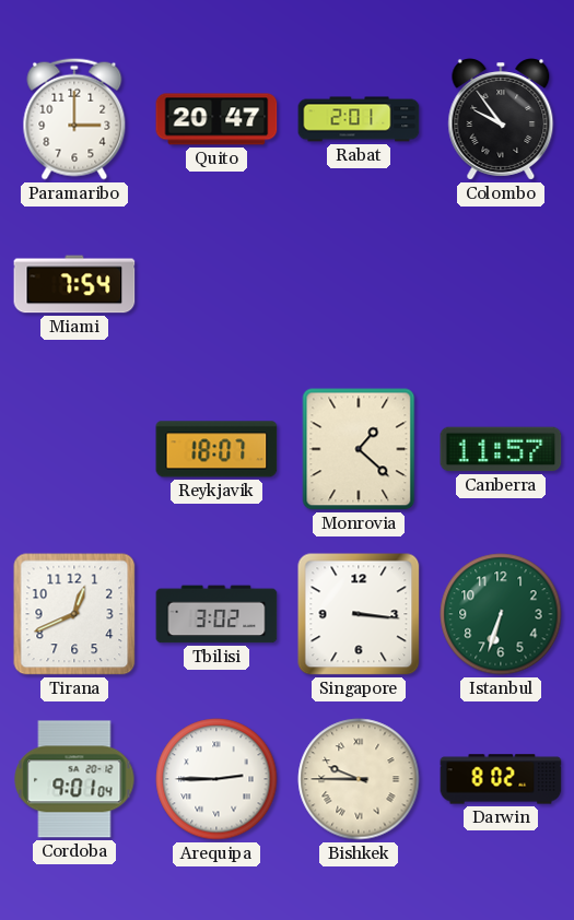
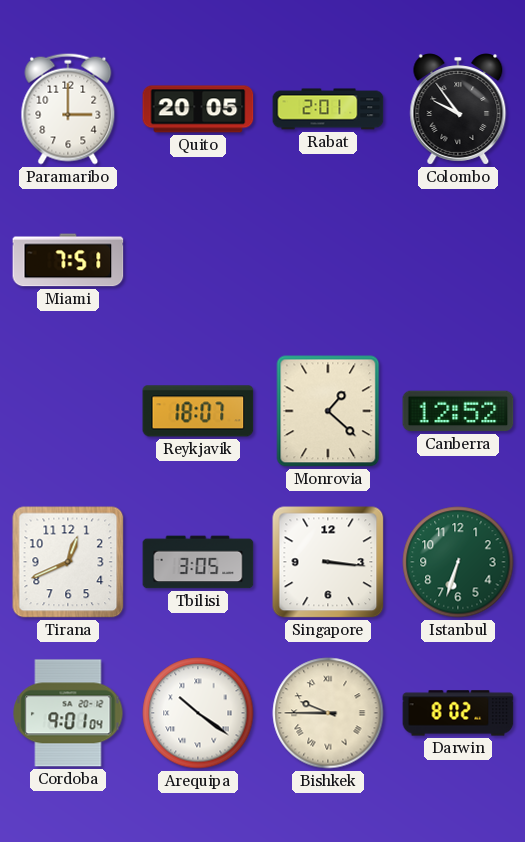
Quito: 20:47 -> 20:05
Miami: 7:54 -> 7:51
Canberra: 11:57 -> 12:52
Tbilisi: 3:02 -> 3:05
Arequipa: 2:45 -> 10:21
